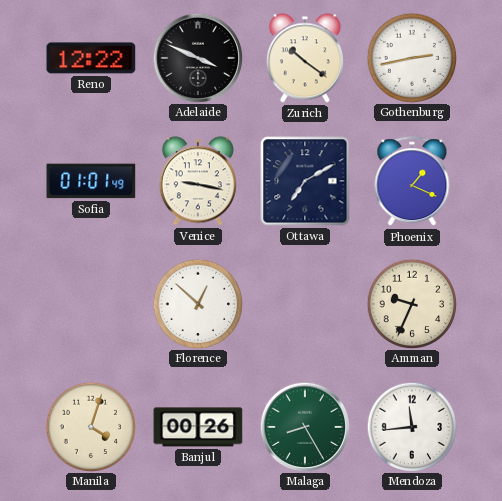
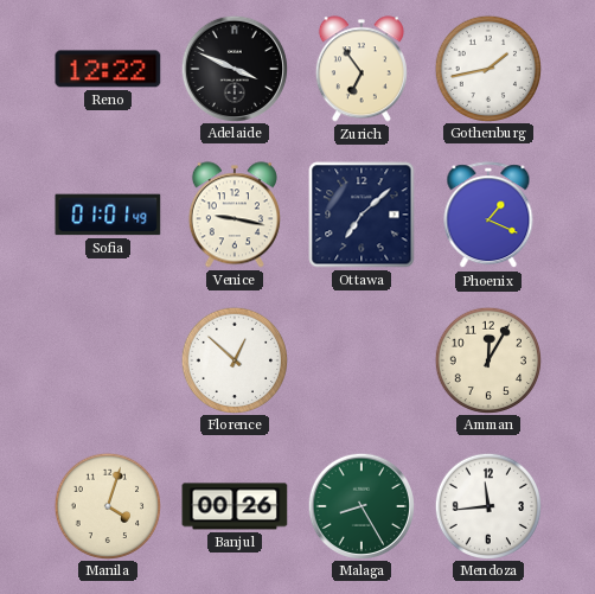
Zurich: 10:21 -> 6:54
Gothenburg: 2:43 -> 1:43
Ottawa: 7:10 -> 7:08
Amman: 9:34 -> 12:05
